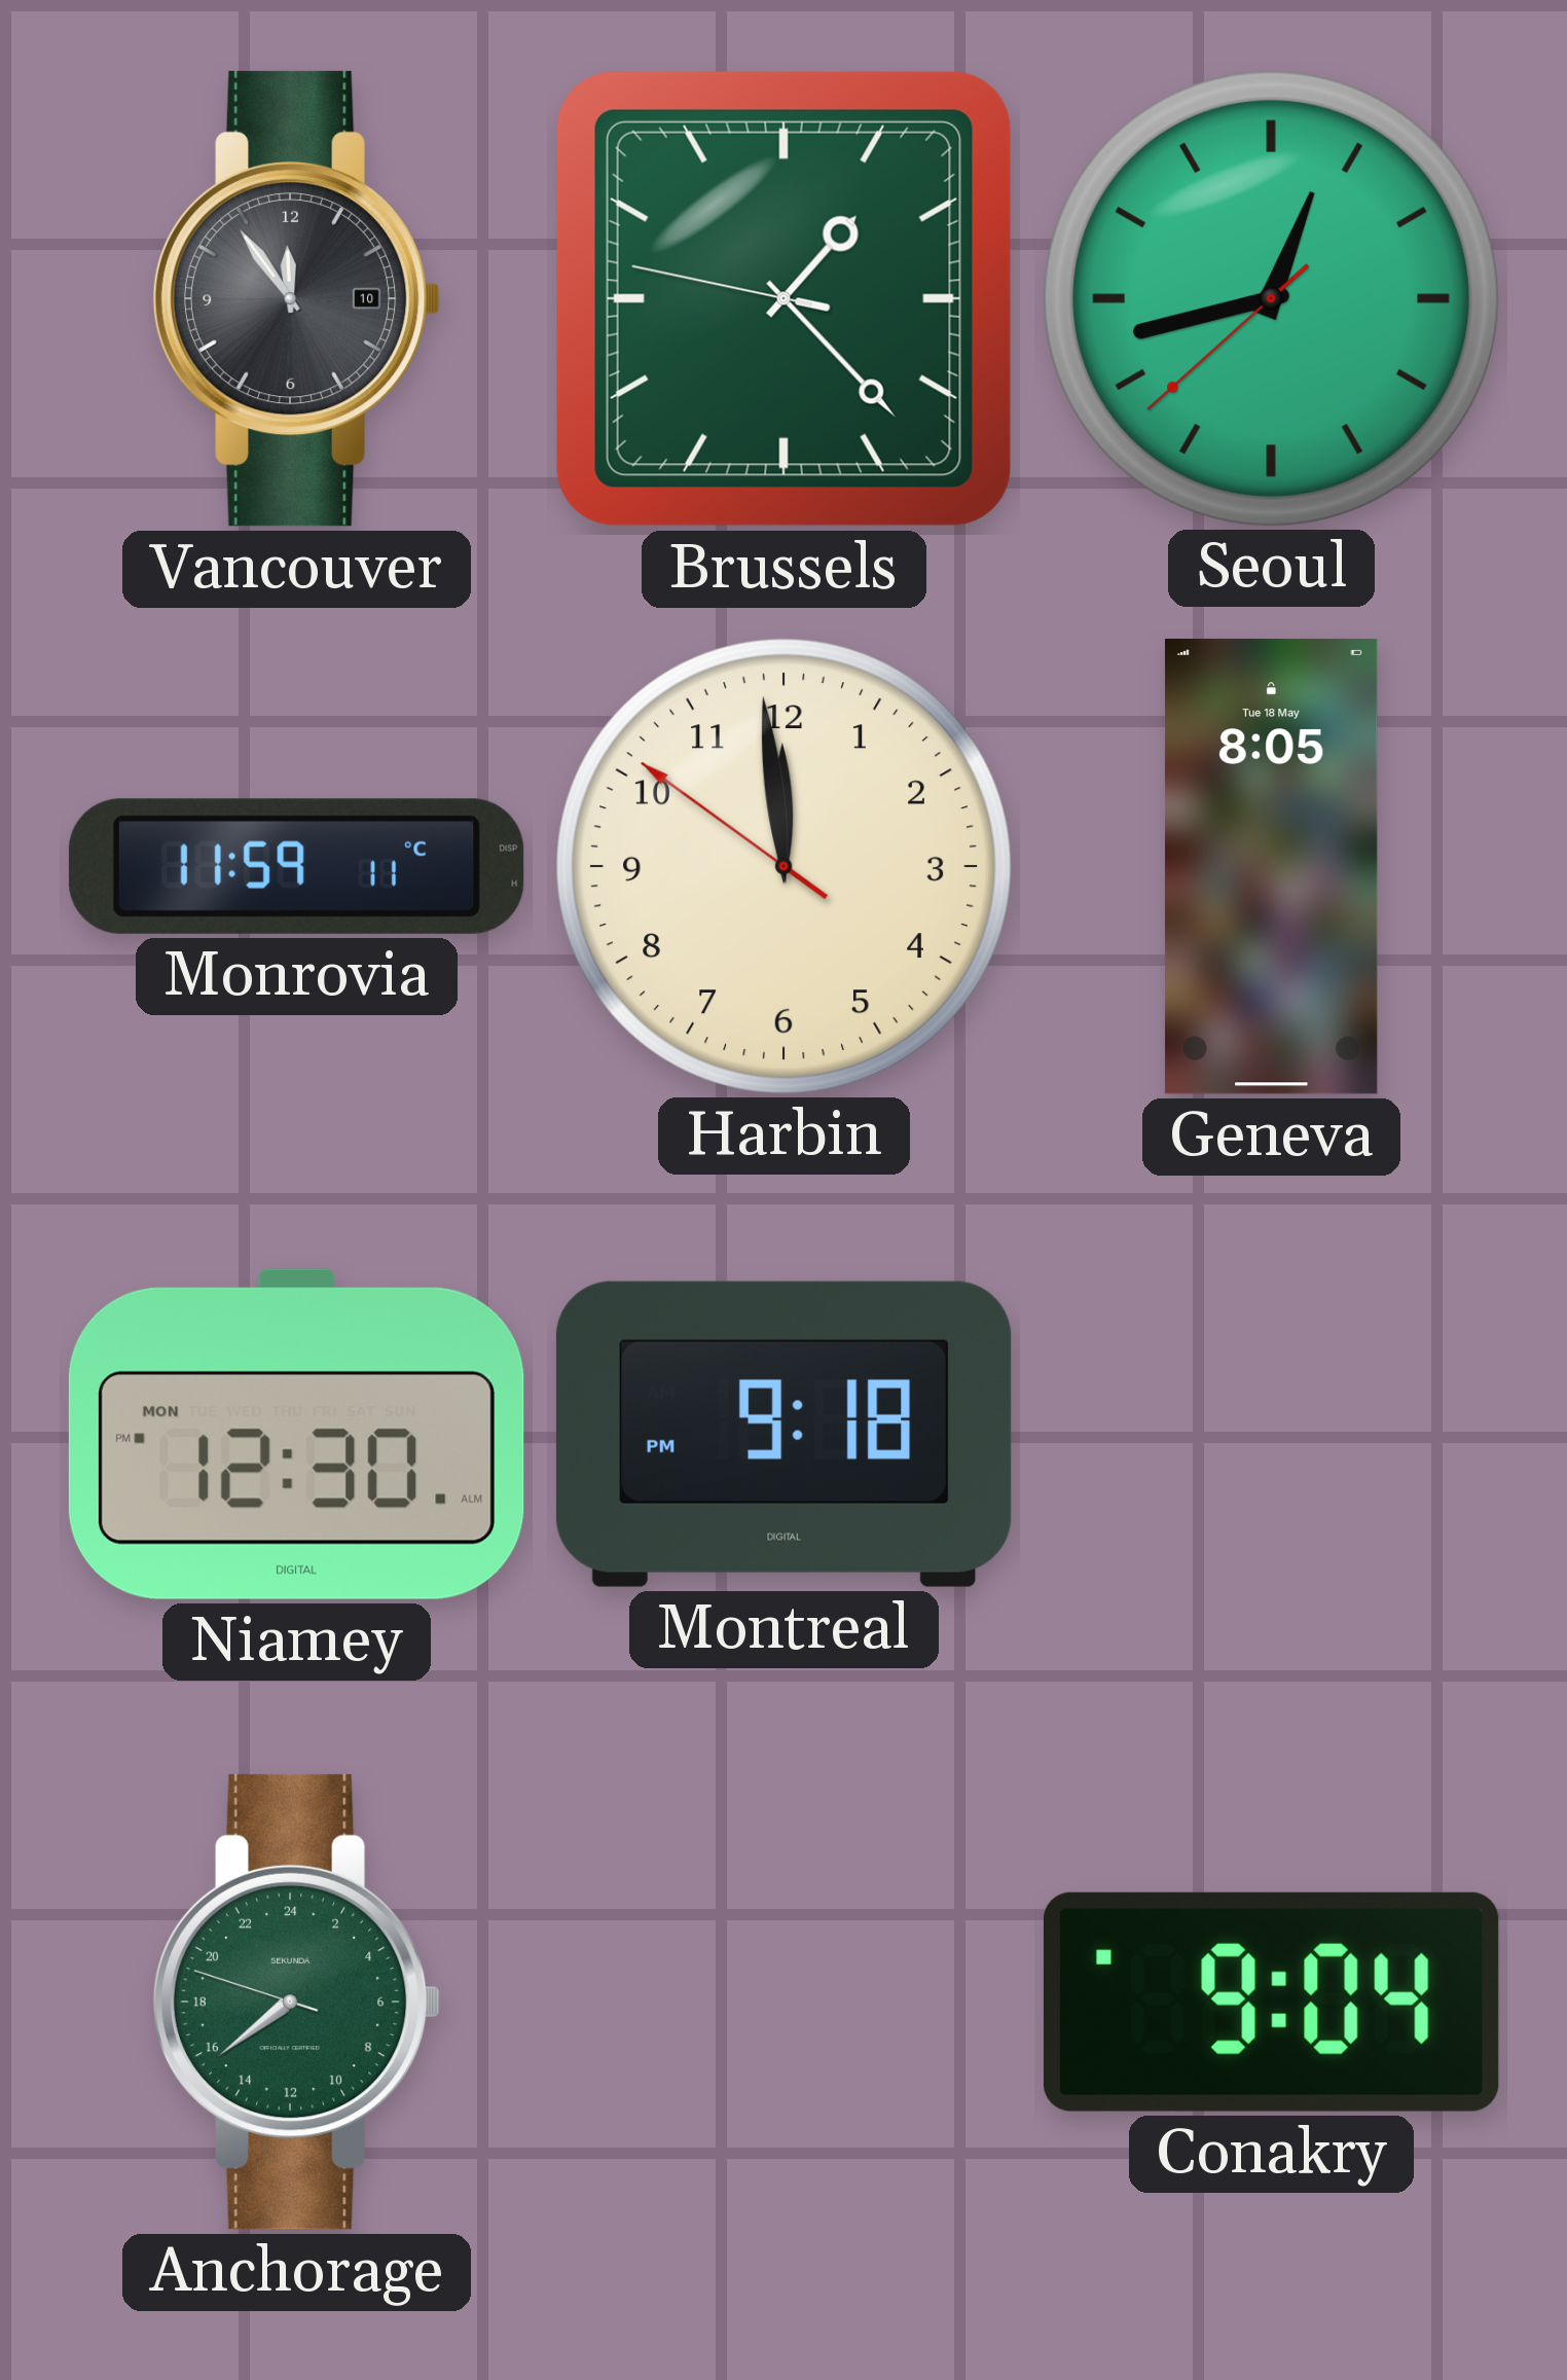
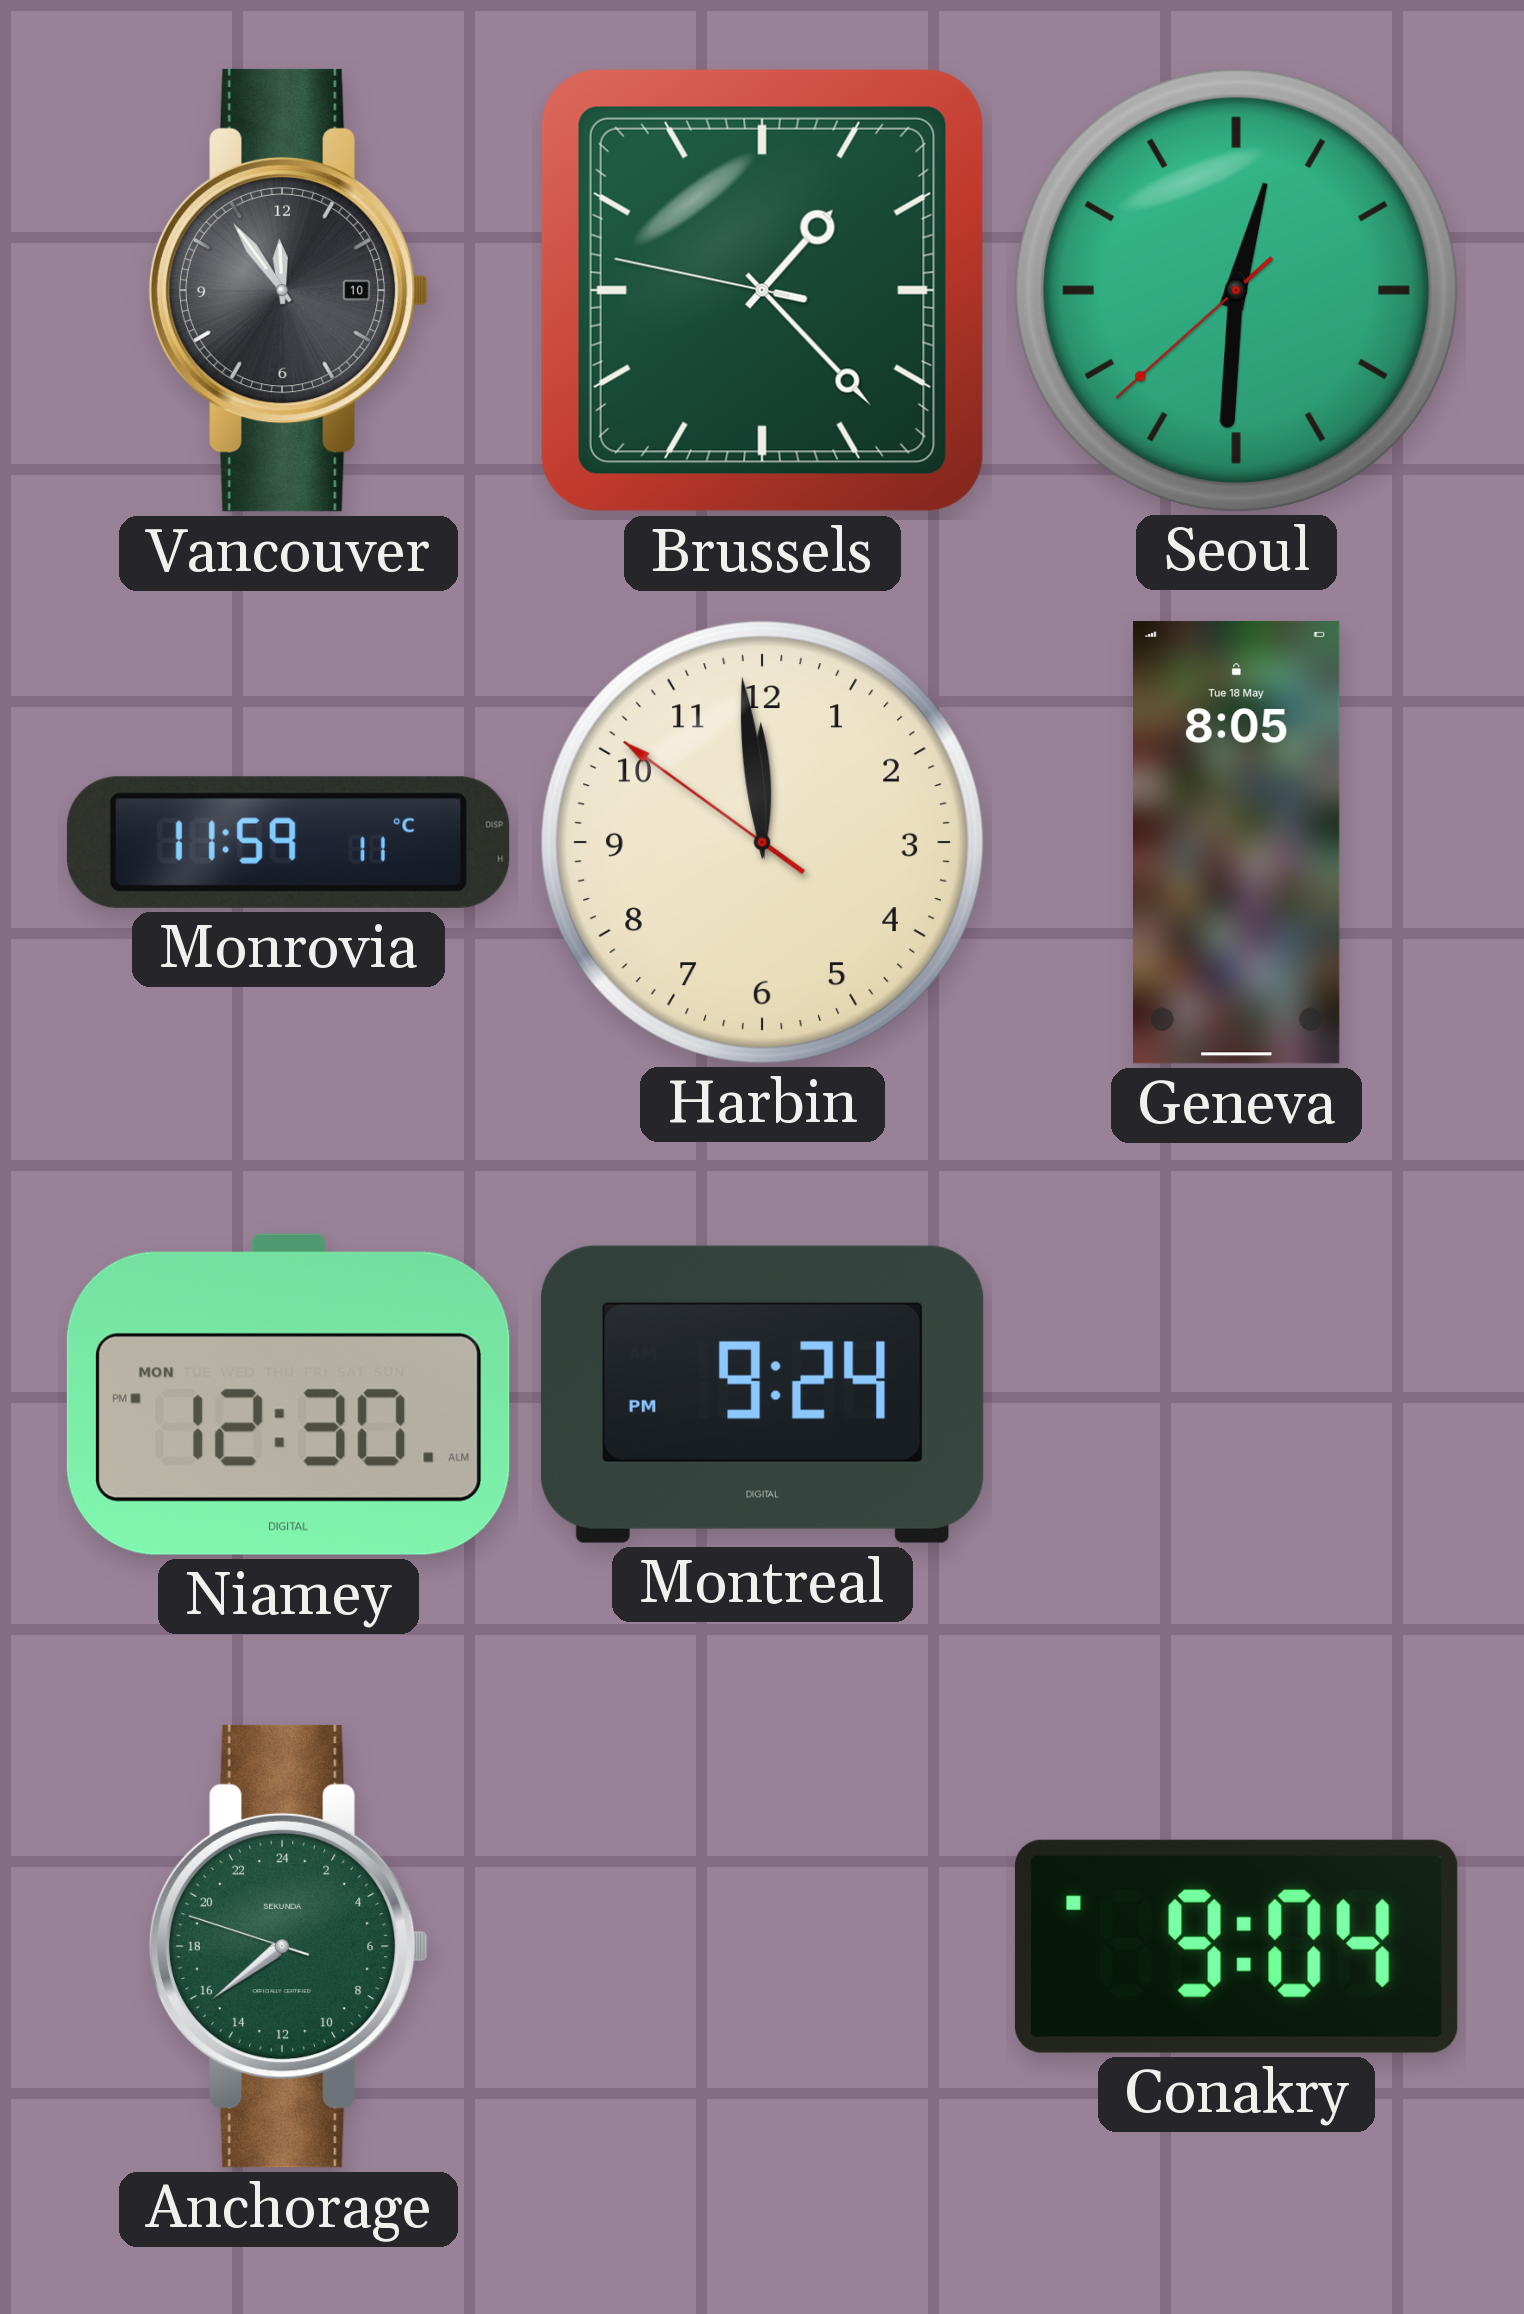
Seoul: 12:42 -> 12:30
Montreal: 9:18 -> 9:24
